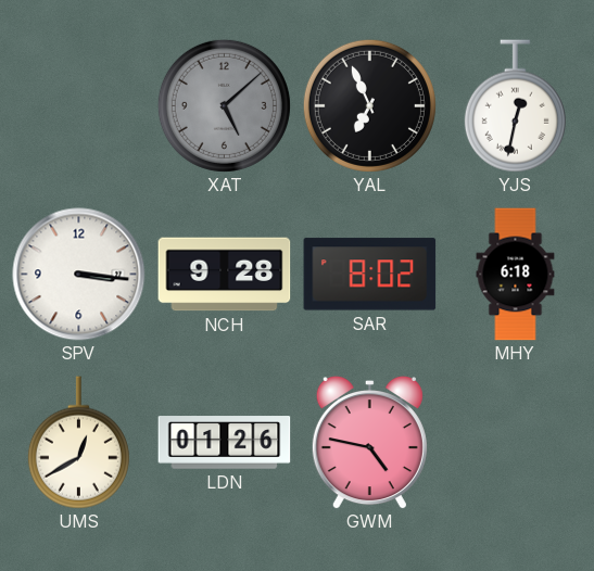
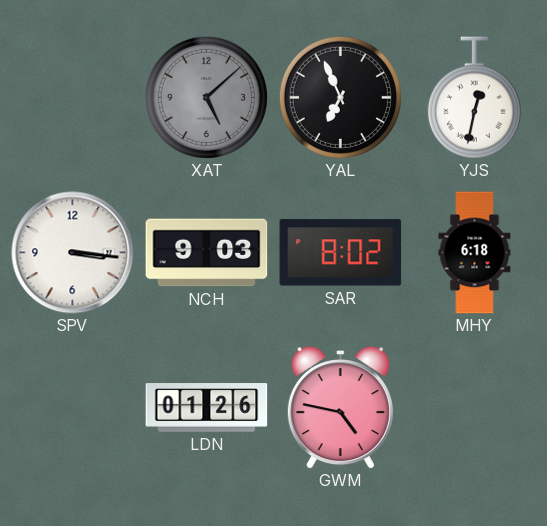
NCH: 9:28 -> 9:03
UMS: 12:40 -> none
